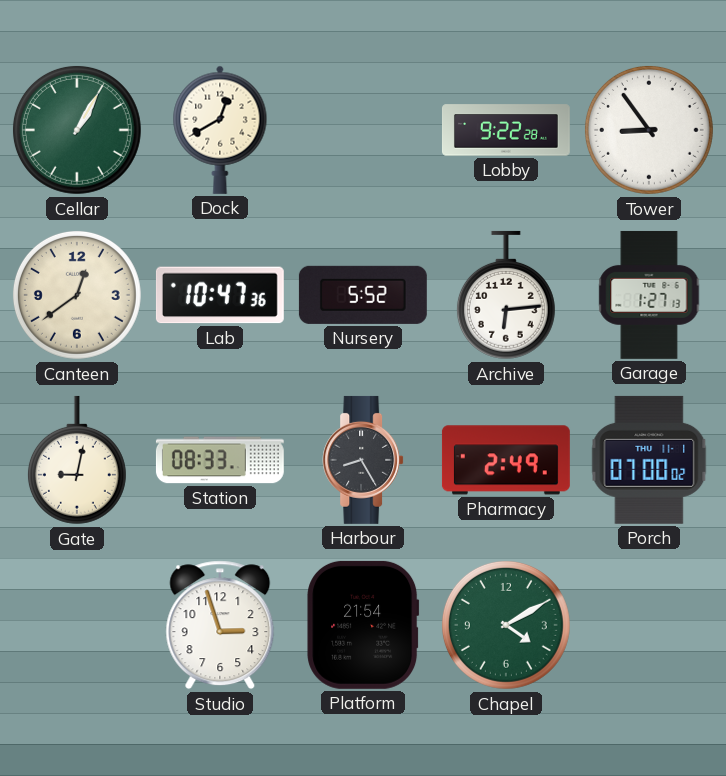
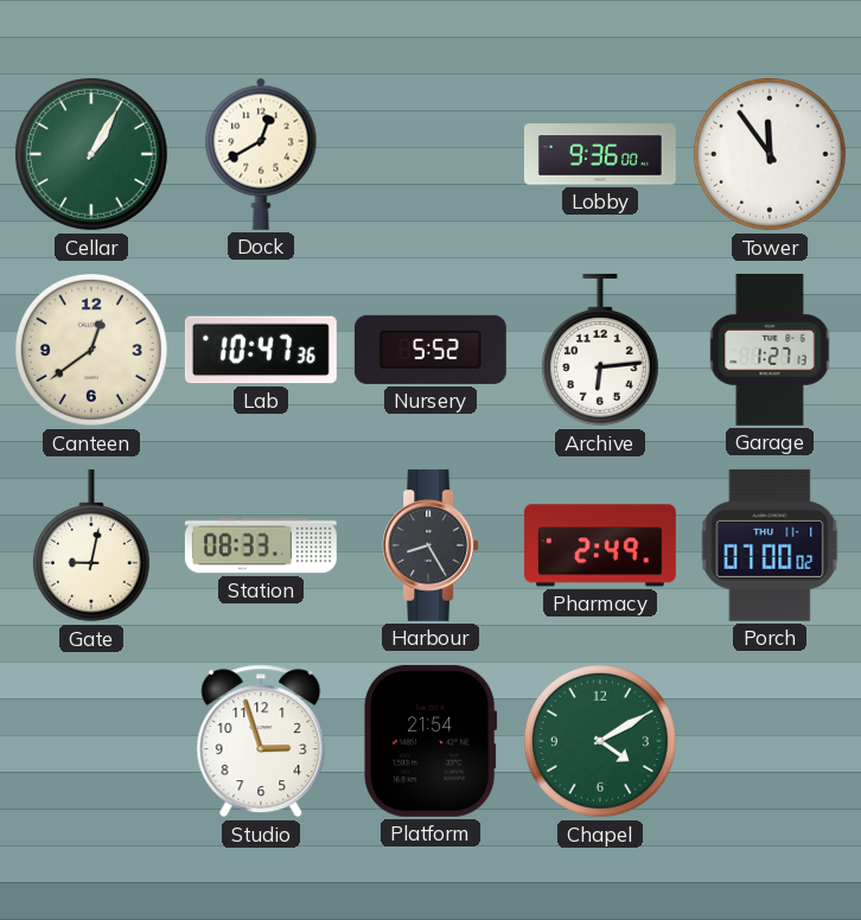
Lobby: 9:22 -> 9:36
Tower: 8:54 -> 11:54
